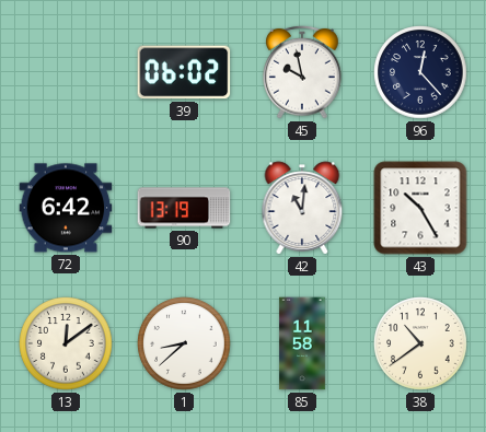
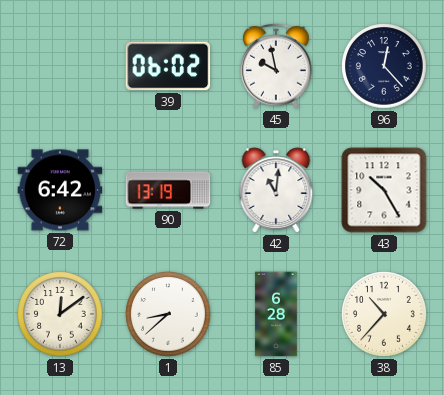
85: 11:58 -> 6:28
38: 10:39 -> 10:37
